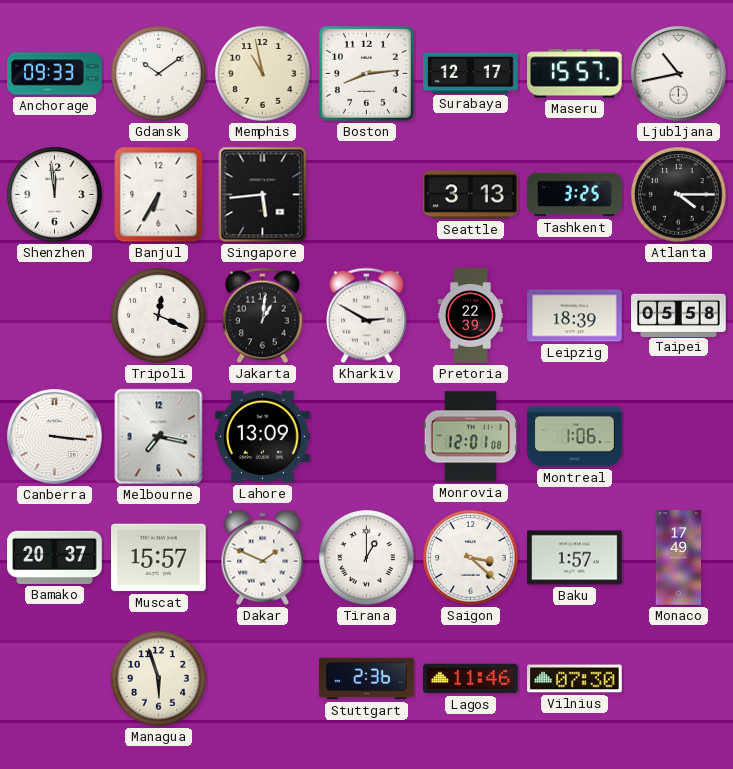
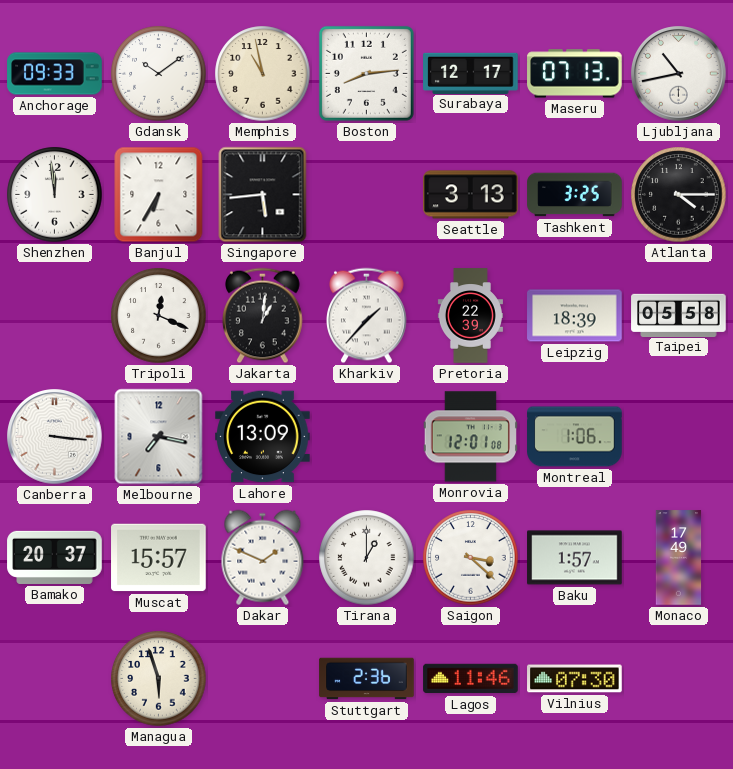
Maseru: 15:57 -> 07:13
Kharkiv: 2:50 -> 1:37
